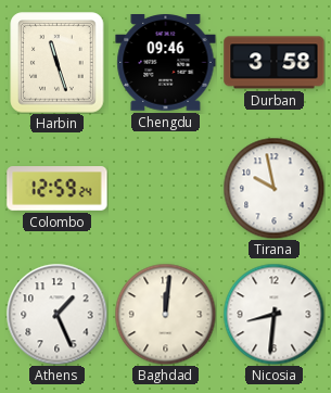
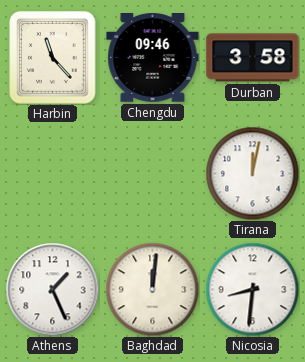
Harbin: 11:27 -> 11:23
Colombo: 12:59 -> none
Tirana: 9:58 -> 12:02
